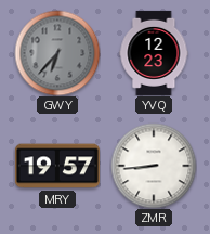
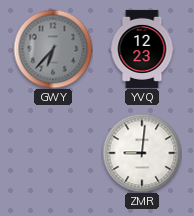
MRY: 19:57 -> none
ZMR: 8:44 -> 9:01
